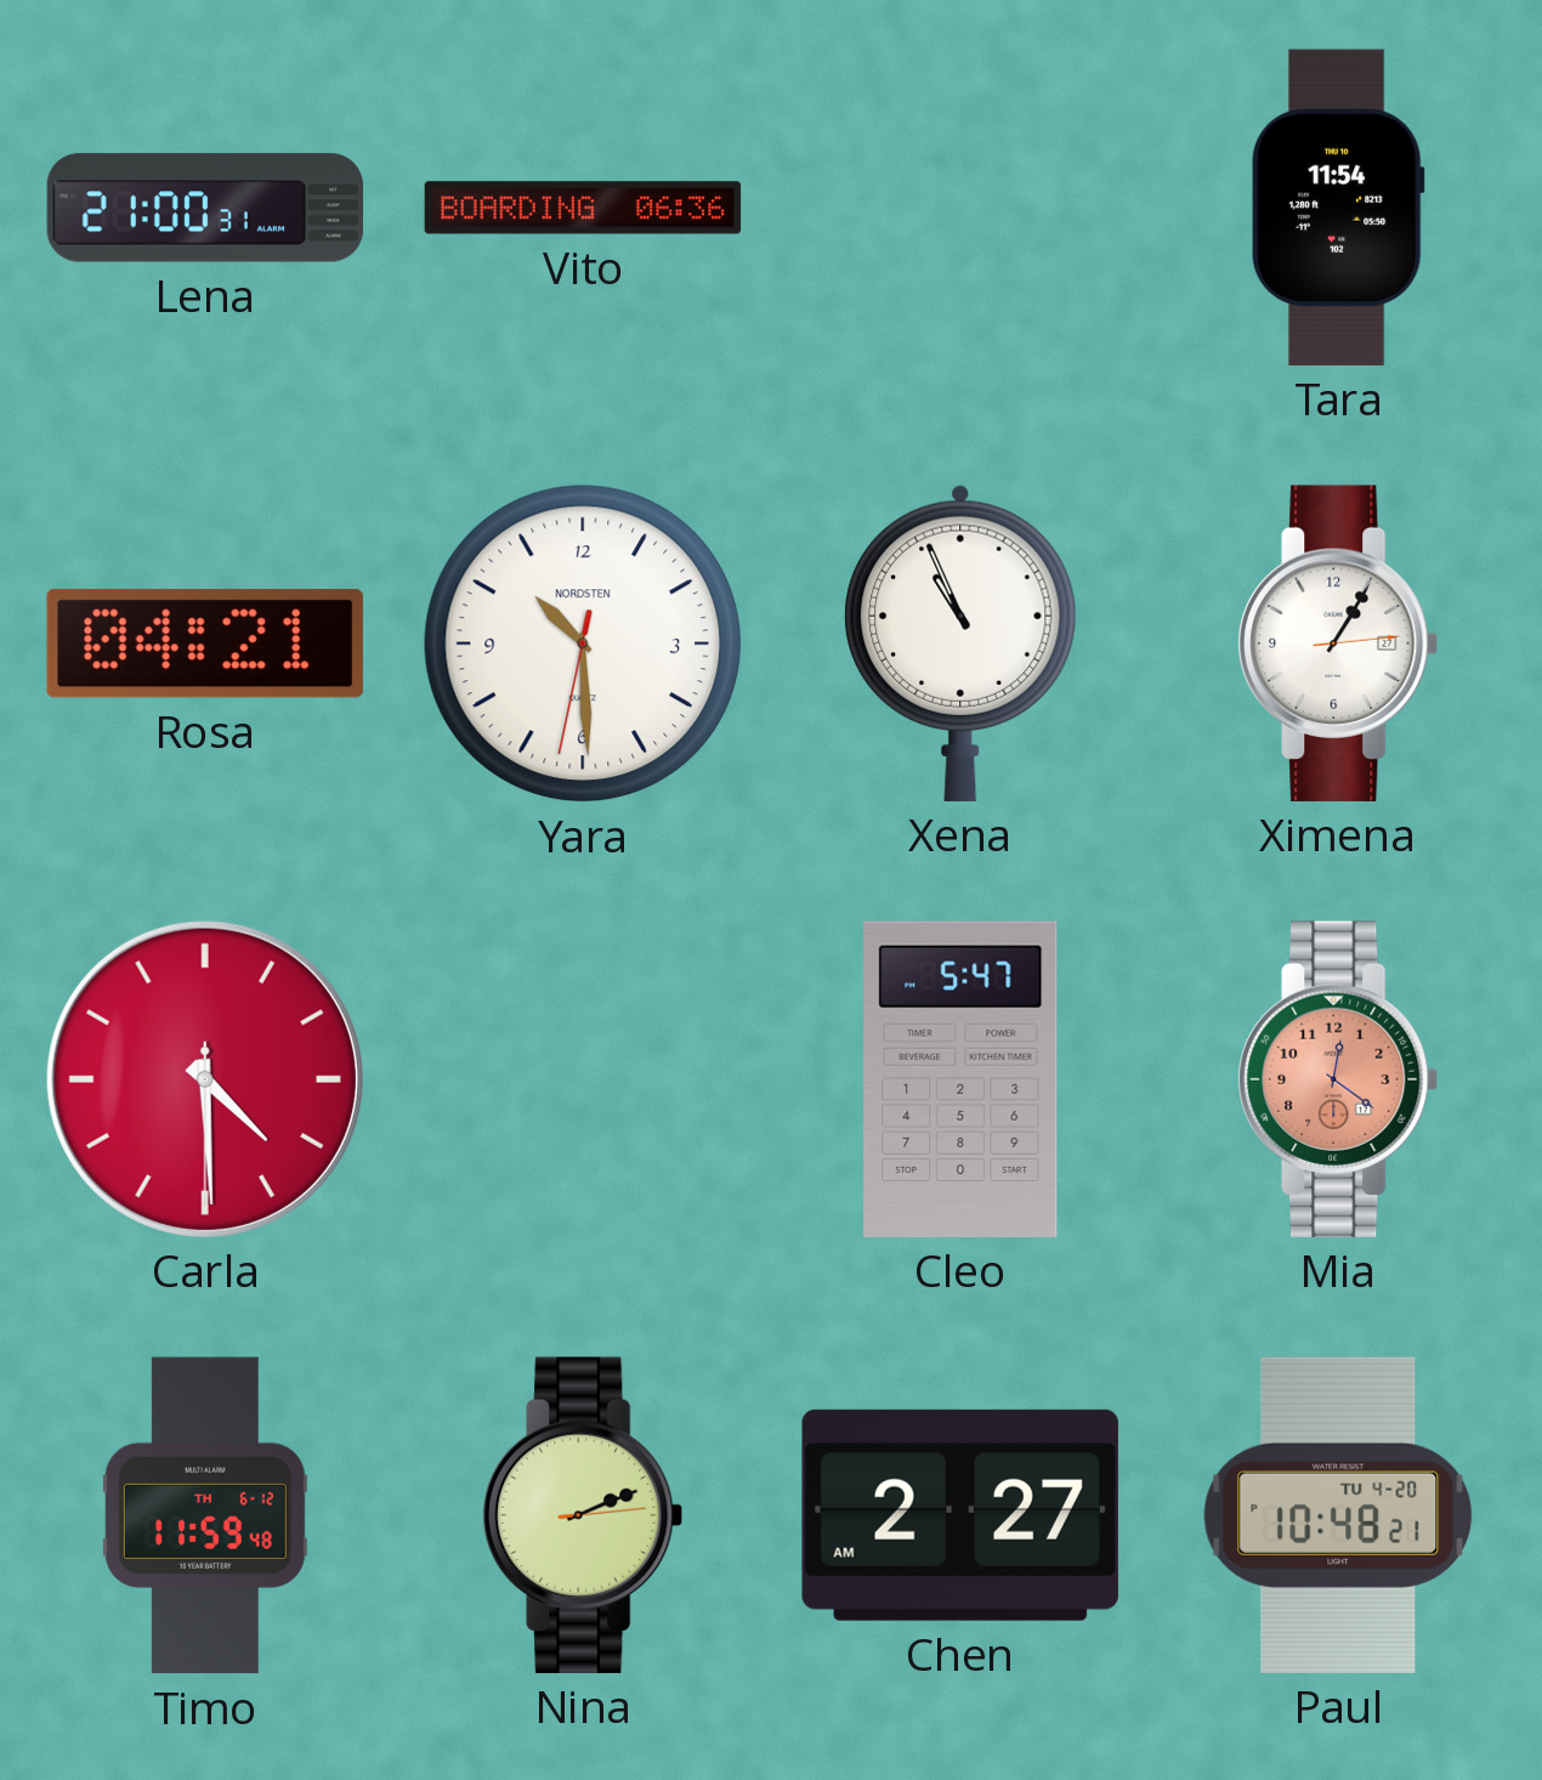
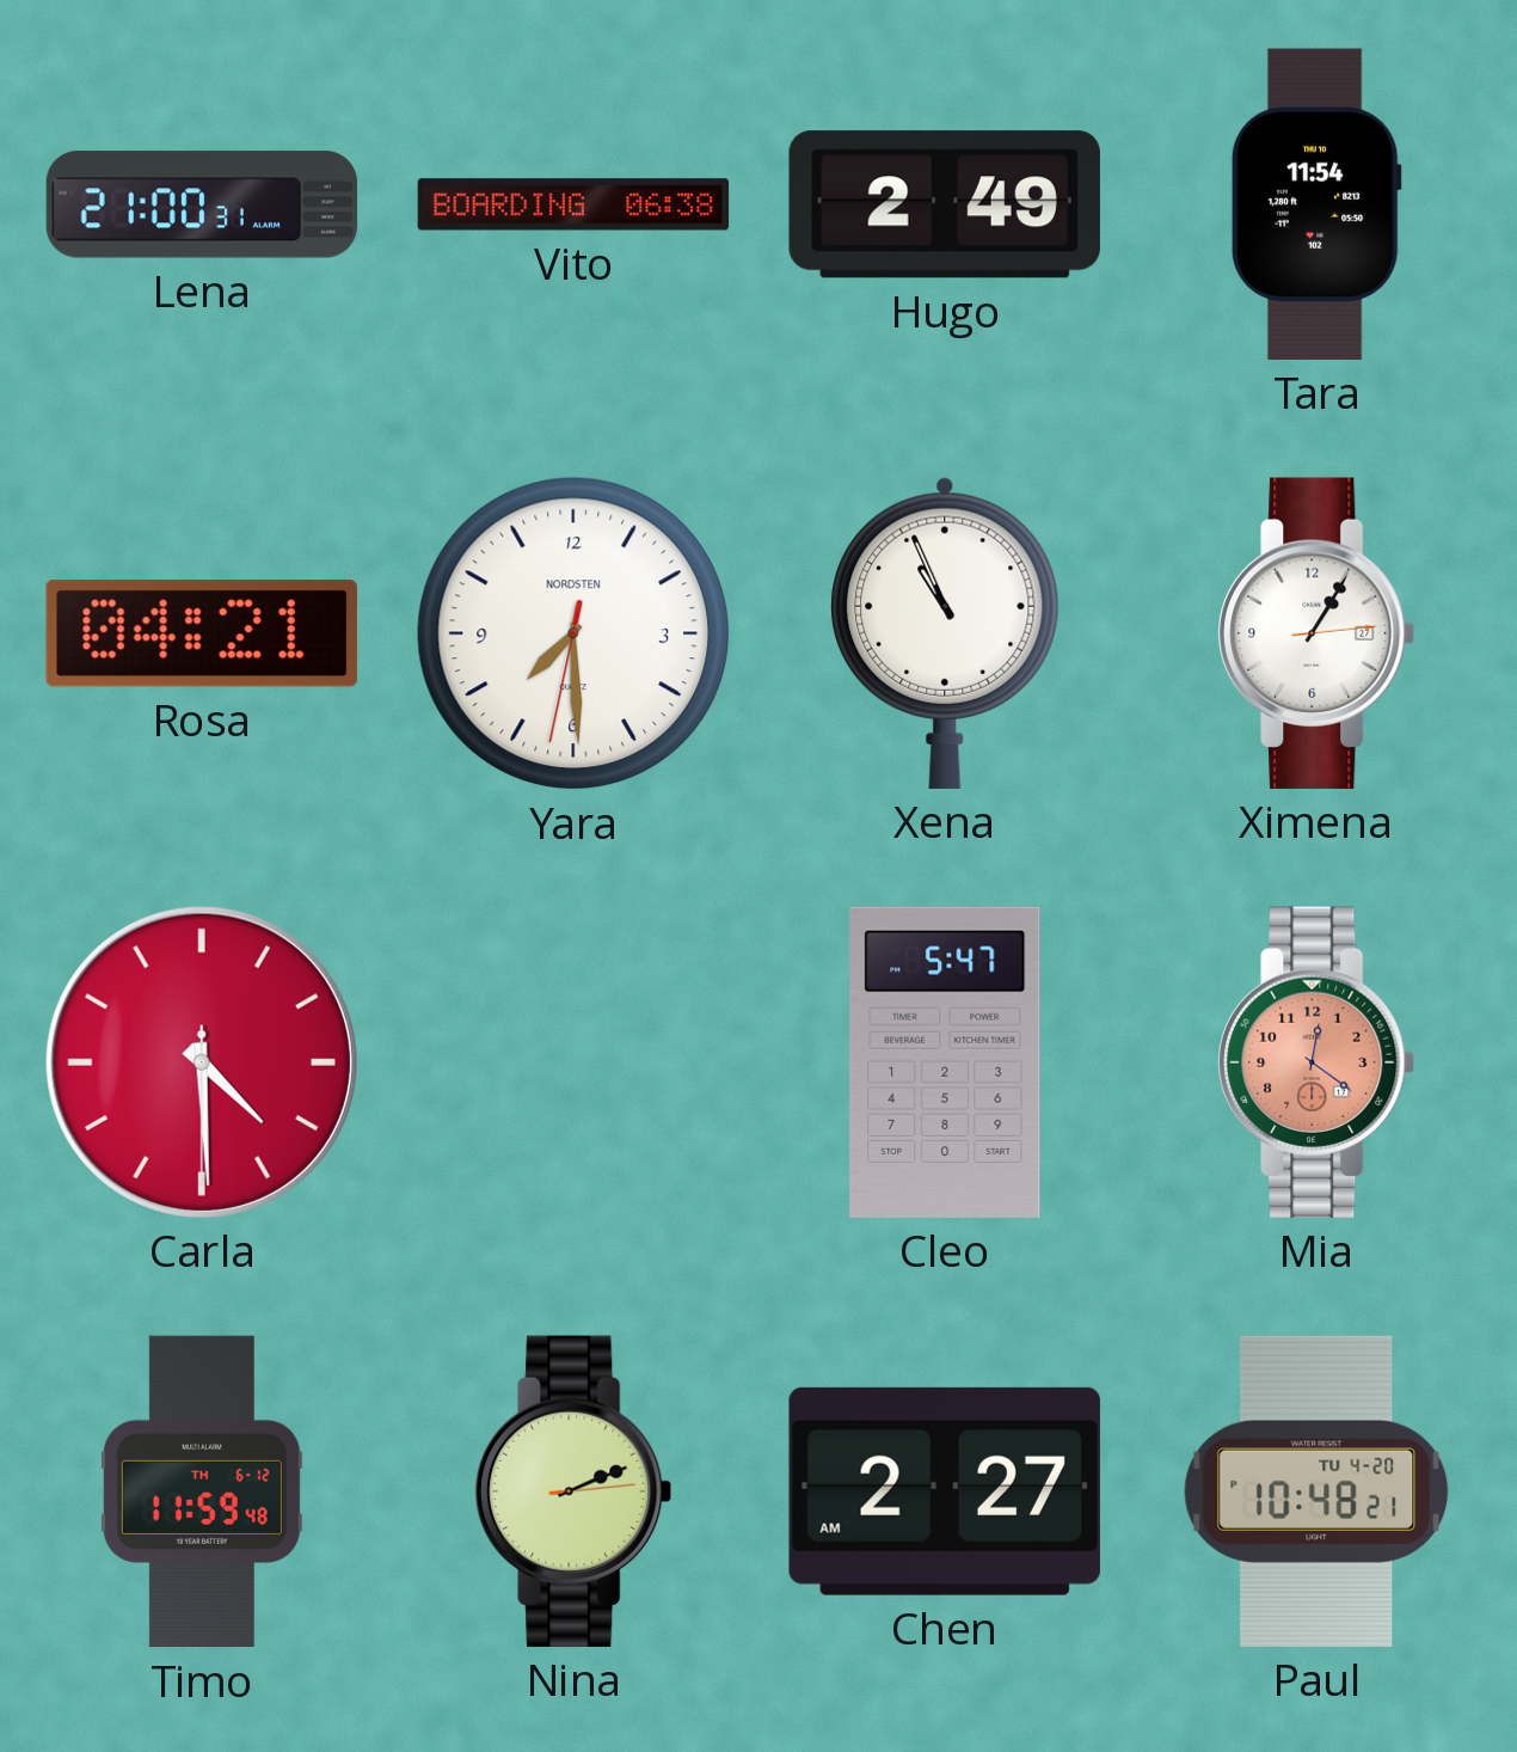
Vito: 06:36 -> 06:38
Hugo: none -> 2:49
Yara: 10:29 -> 7:29
